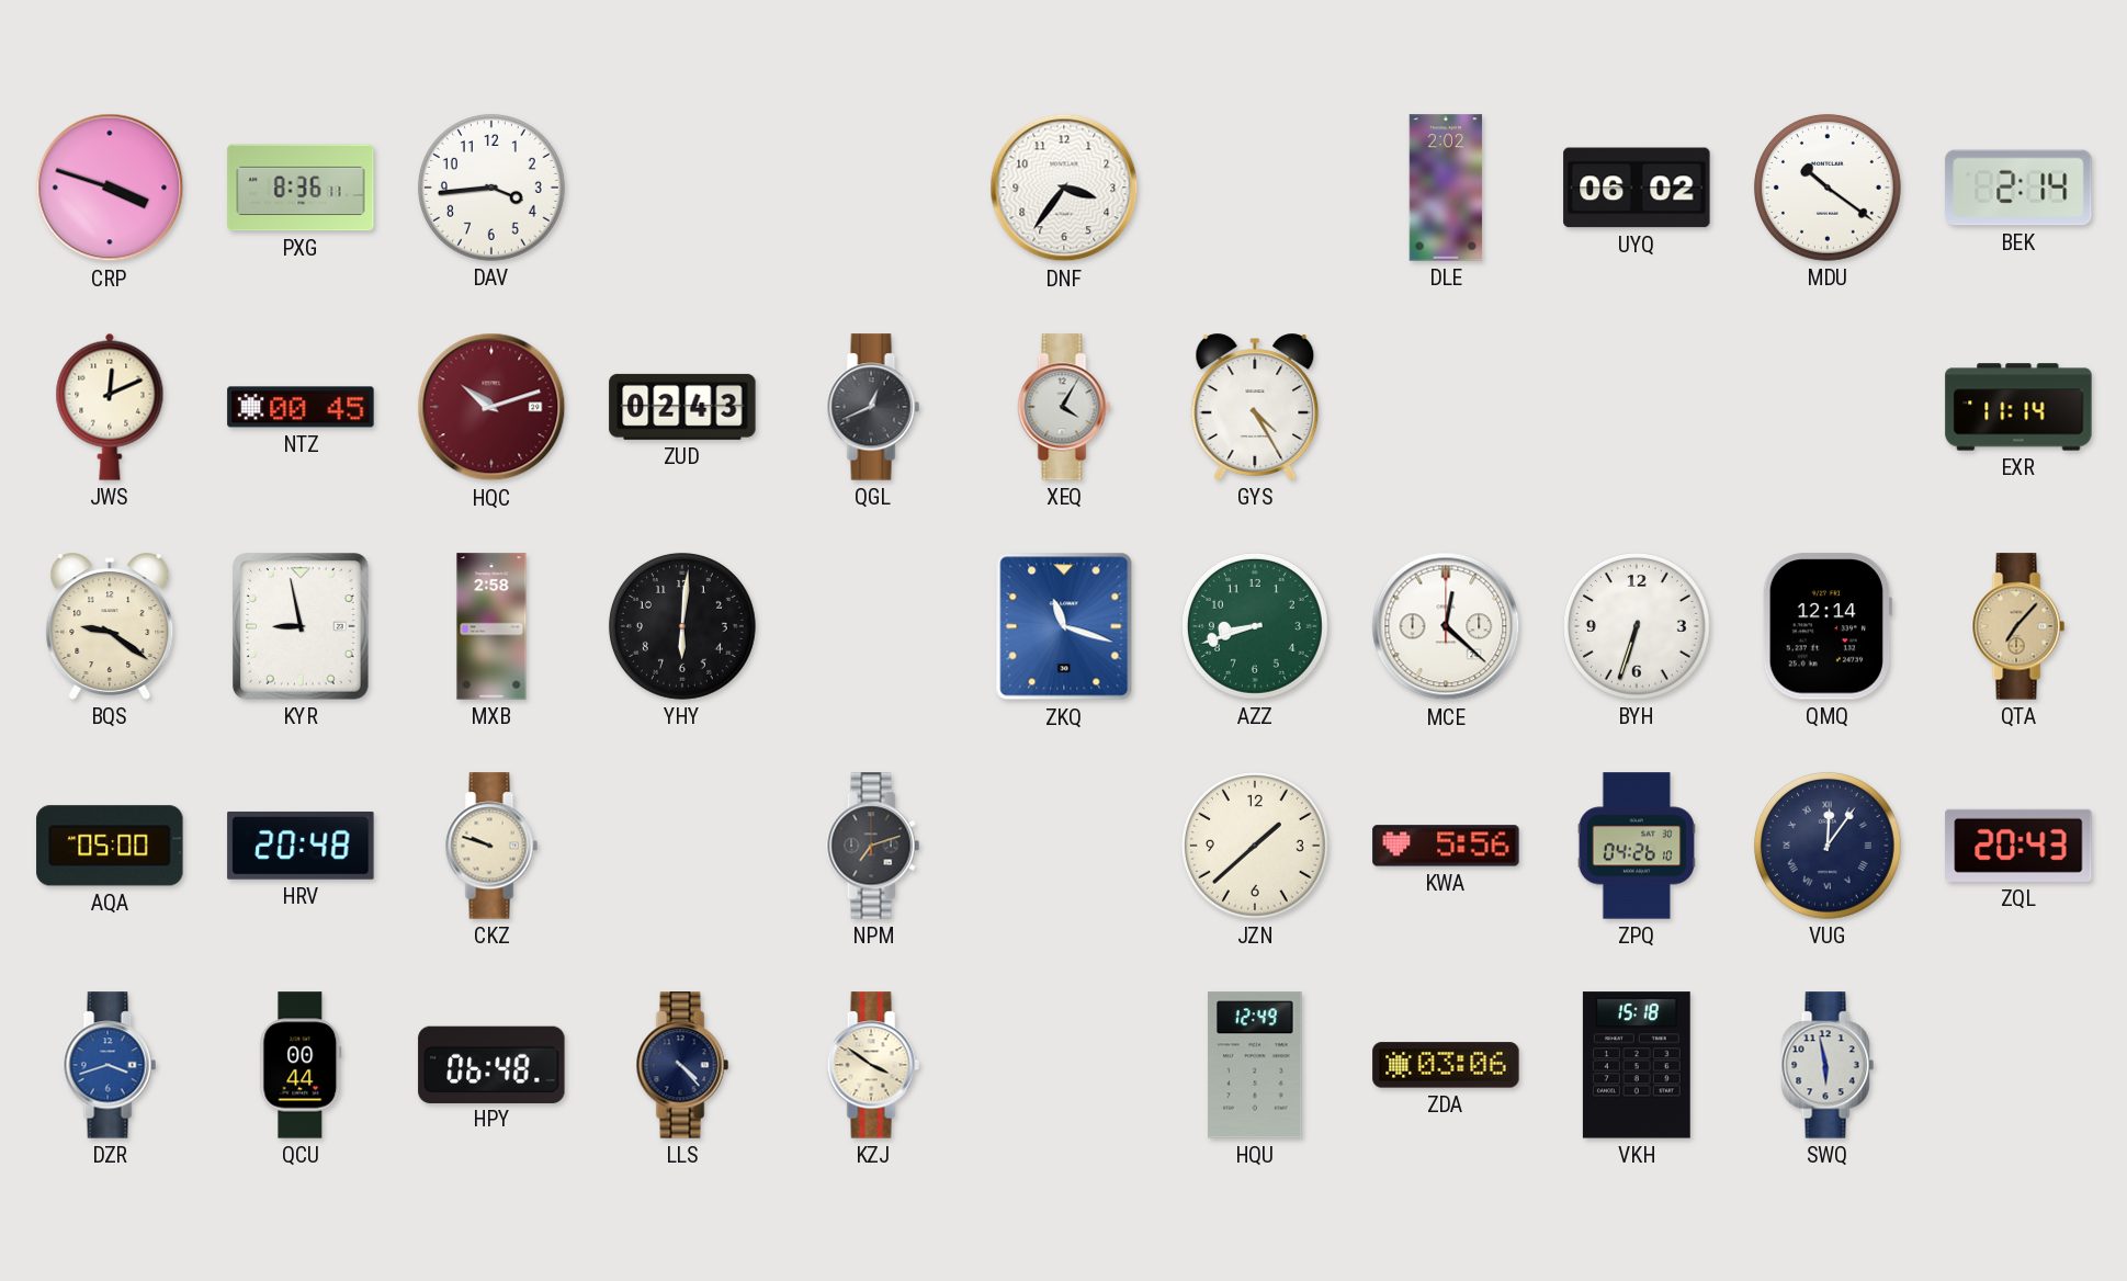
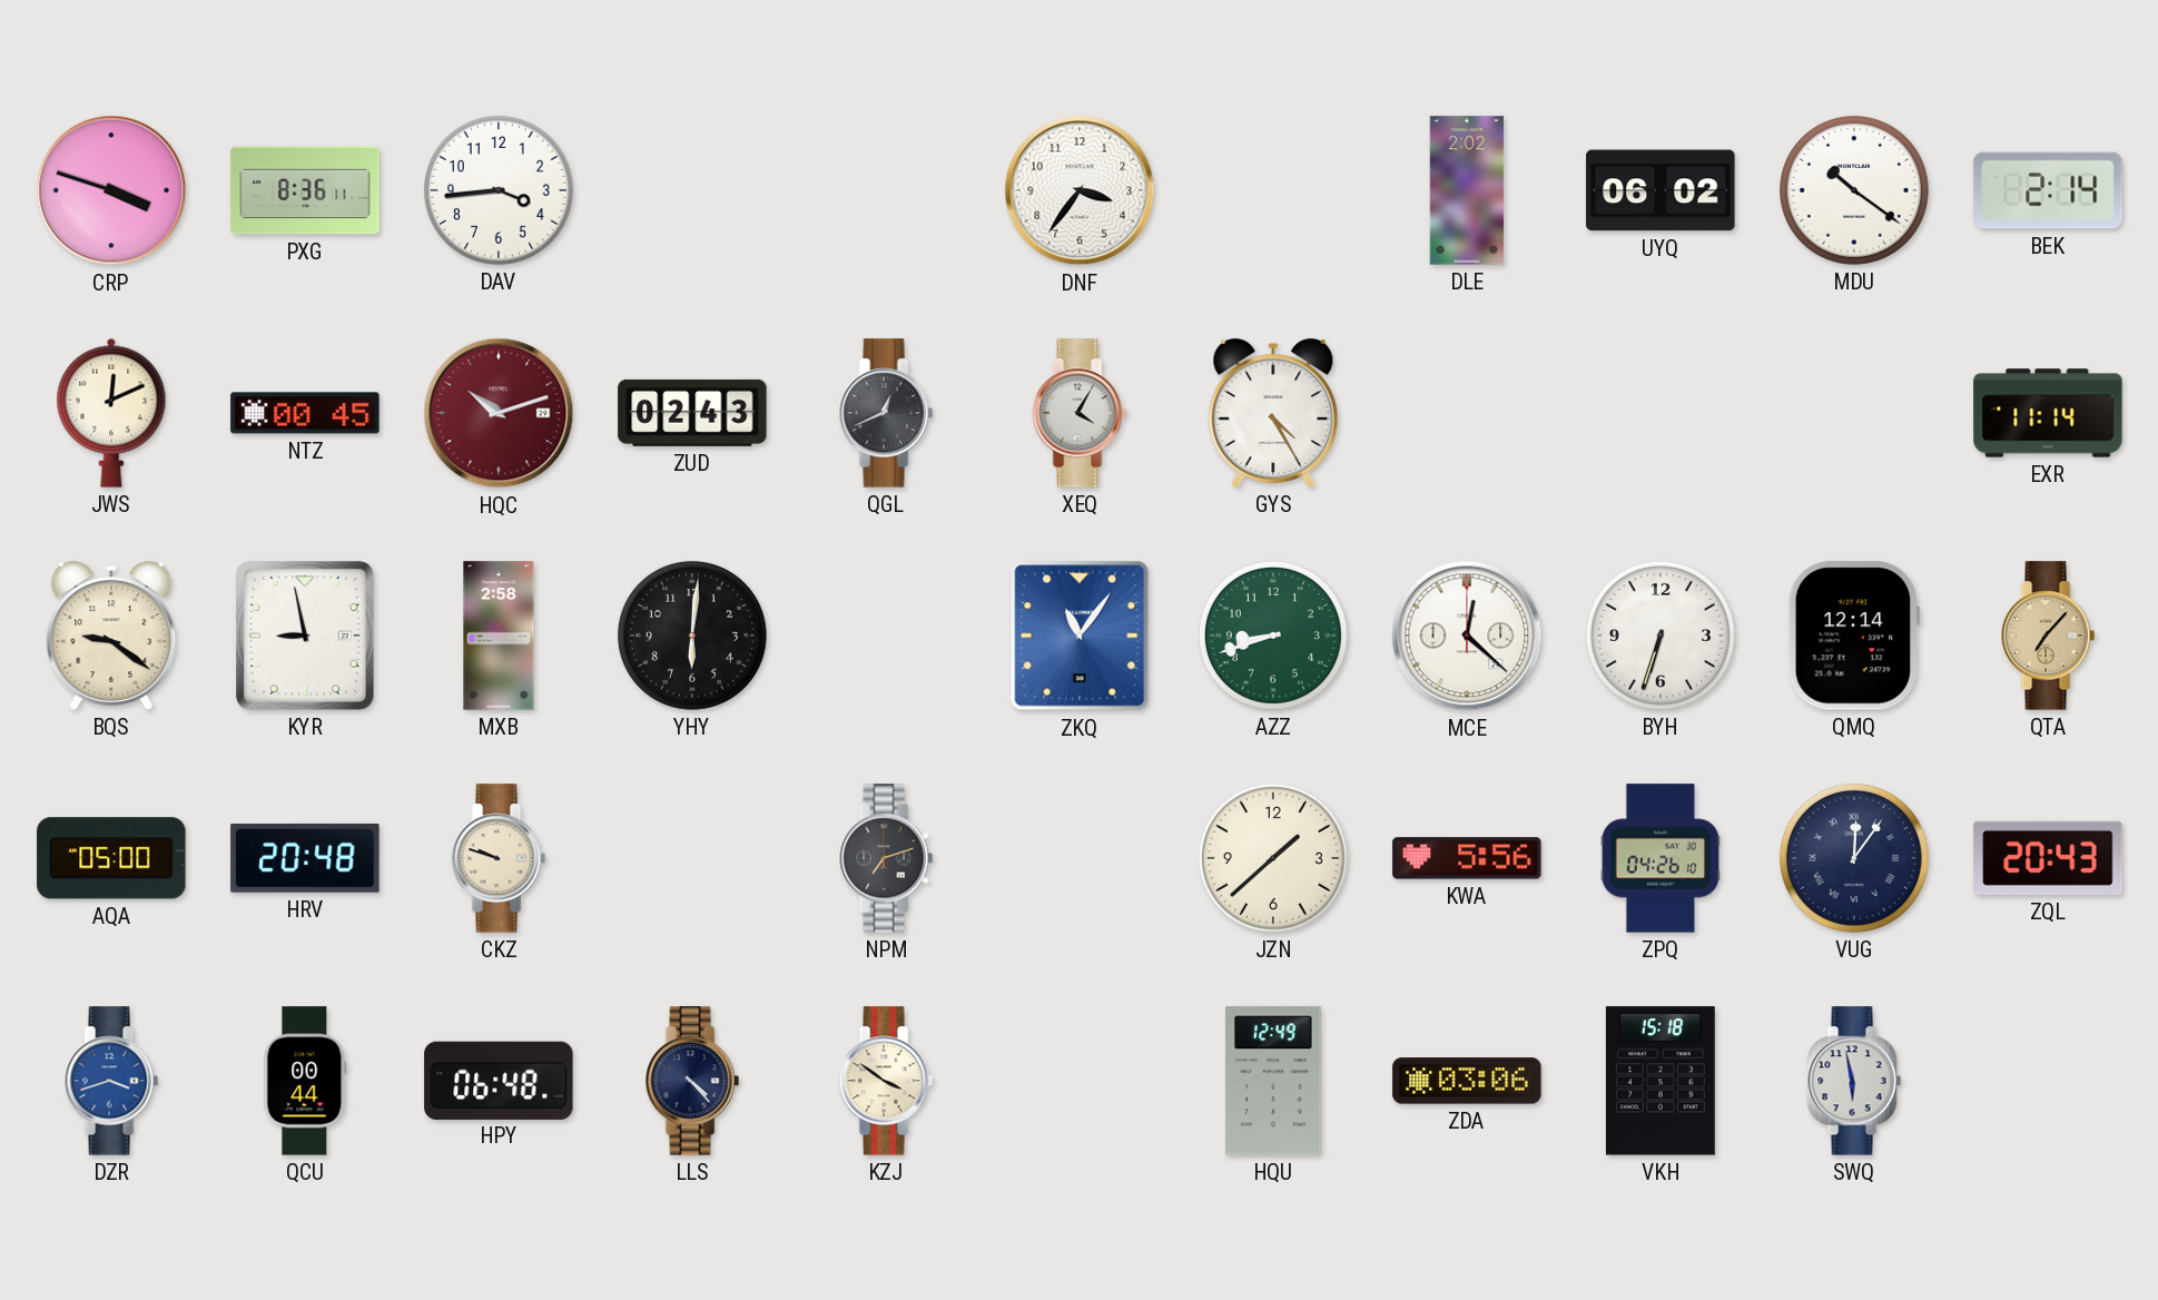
ZKQ: 11:18 -> 11:06
